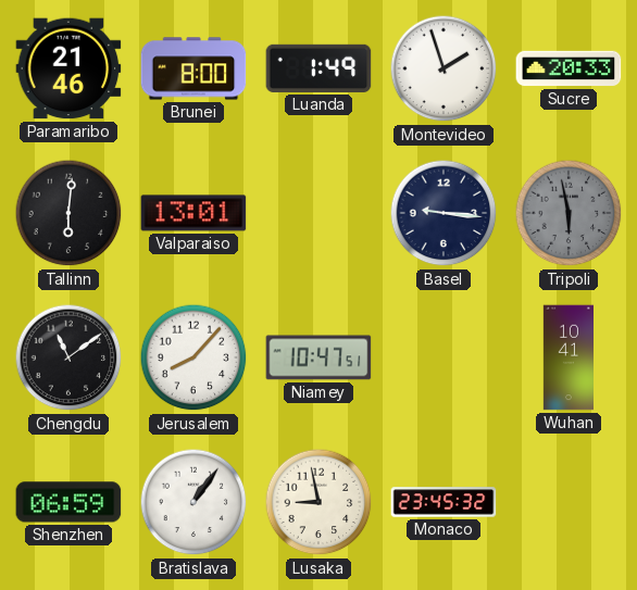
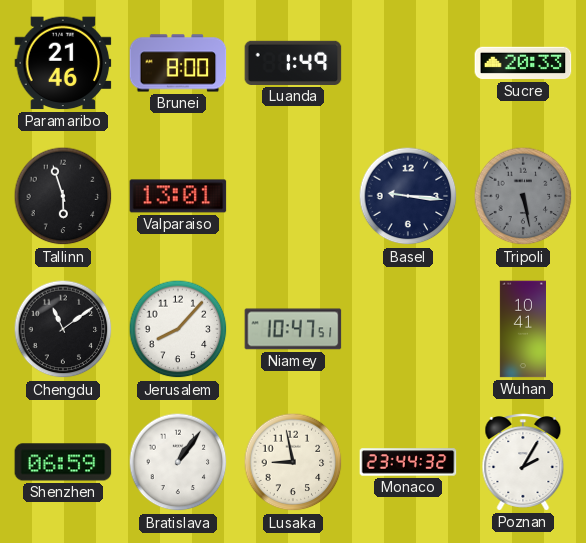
Montevideo: 1:57 -> none
Tallinn: 6:01 -> 5:57
Tripoli: 5:58 -> 5:28
Monaco: 23:45 -> 23:44
Poznan: none -> 2:05
